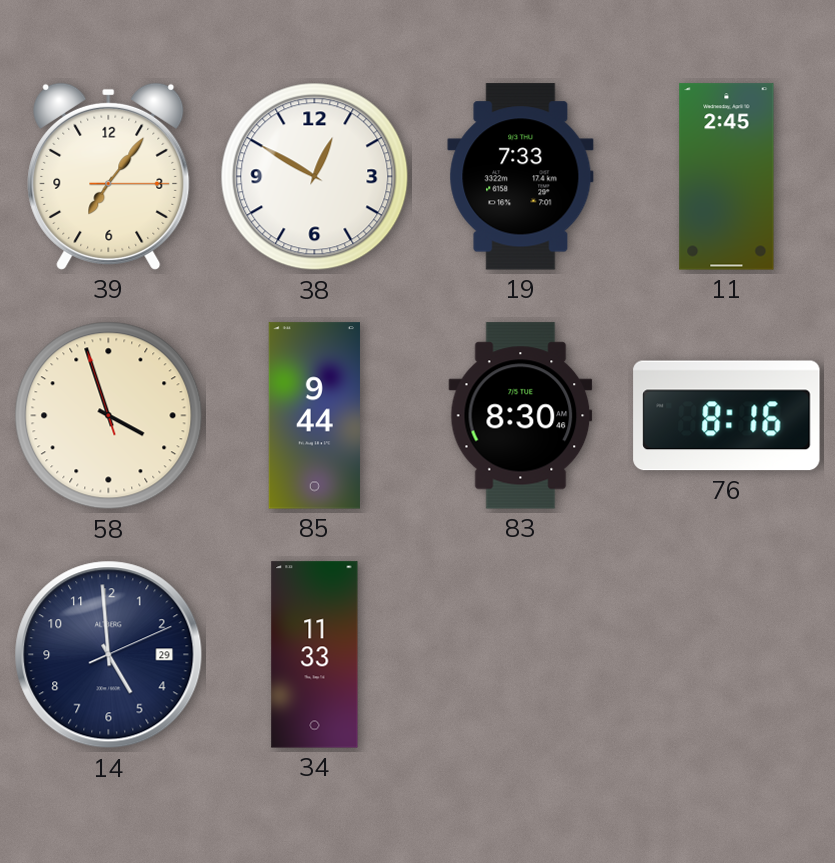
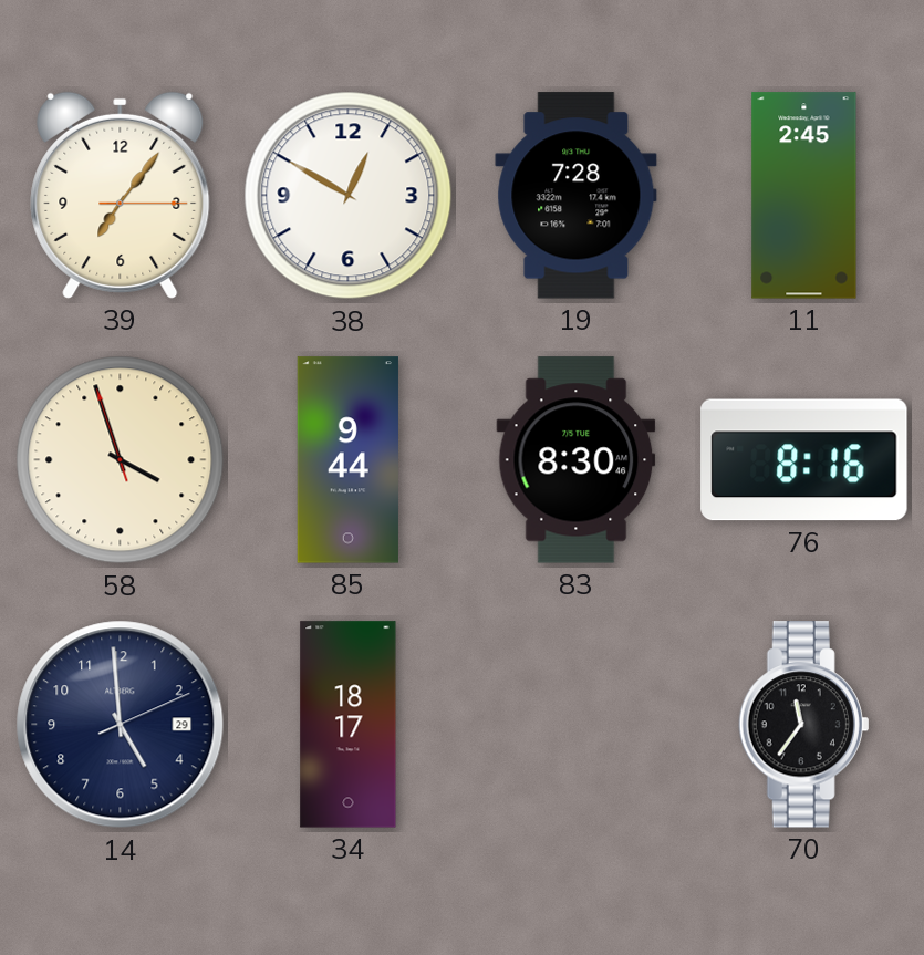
19: 7:33 -> 7:28
34: 11:33 -> 18:17
70: none -> 11:36
